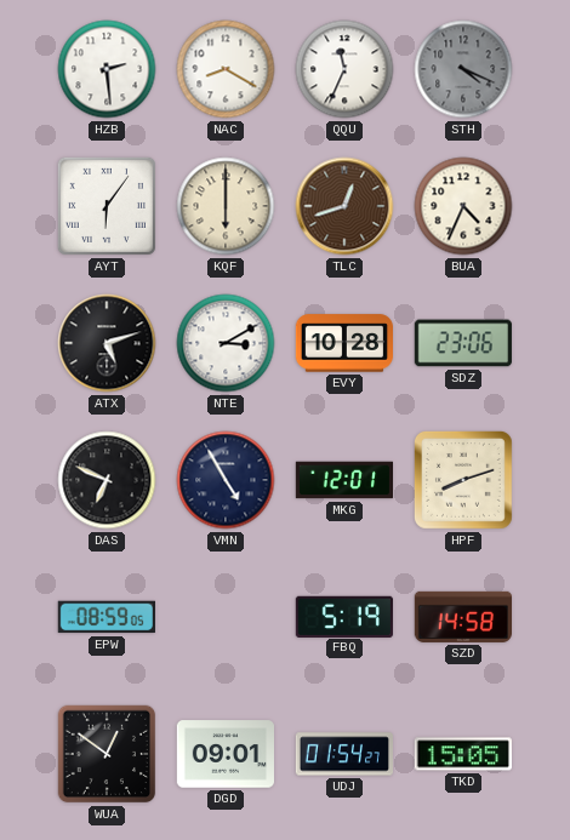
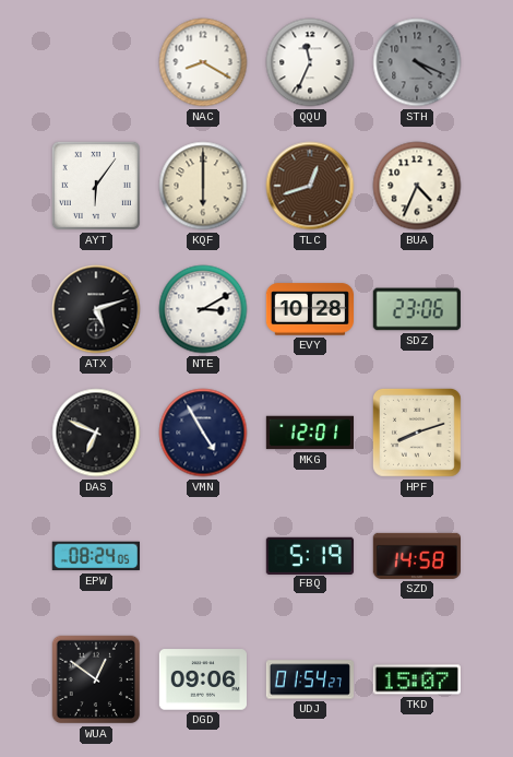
HZB: 2:29 -> none
EPW: 08:59 -> 08:24
DGD: 09:01 -> 09:06
TKD: 15:05 -> 15:07
